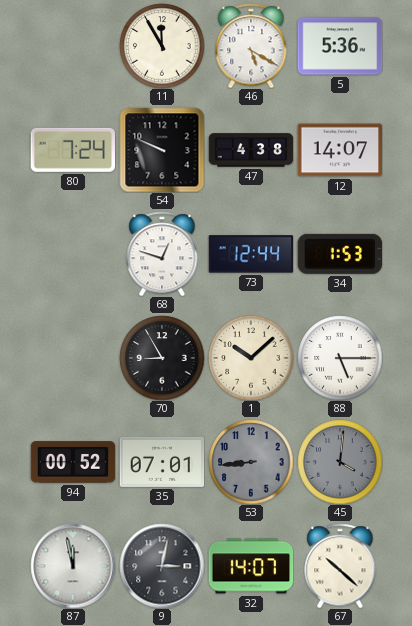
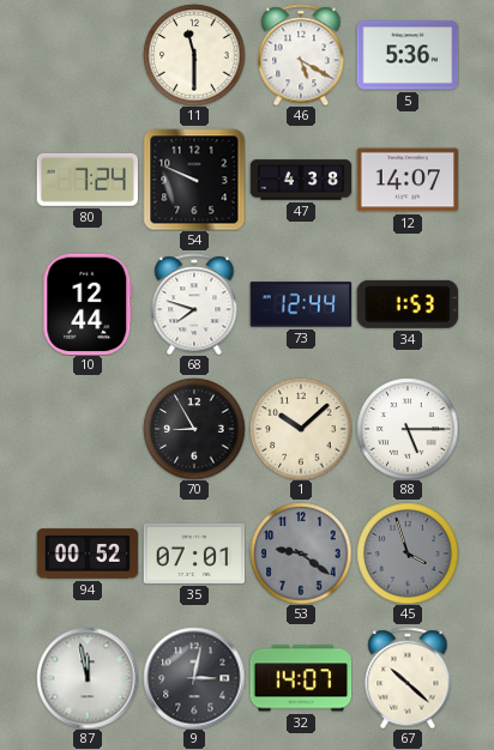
11: 11:55 -> 11:30
10: none -> 12:44
68: 12:48 -> 7:48
53: 8:44 -> 9:21
45: 4:01 -> 3:57
